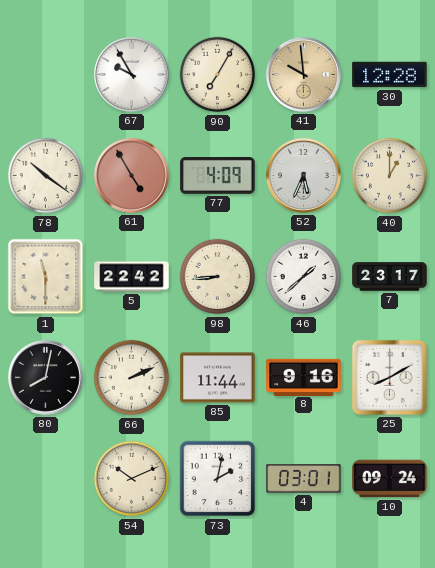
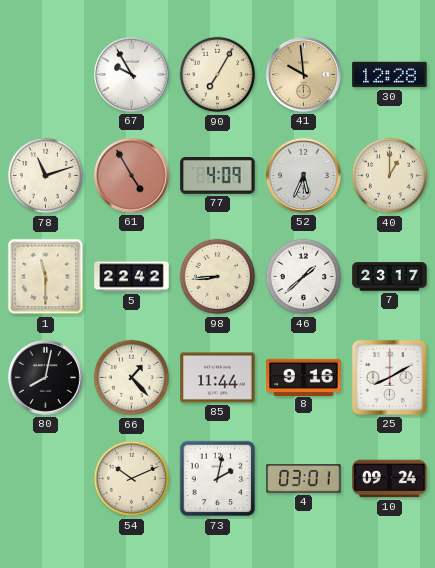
78: 10:21 -> 11:12
66: 2:11 -> 1:23
